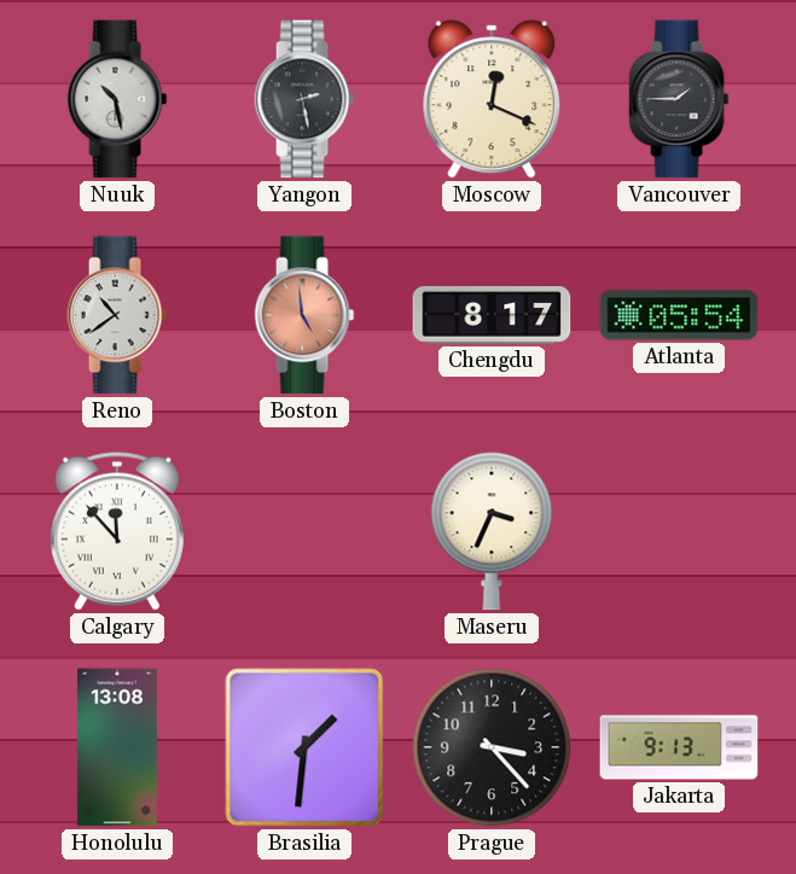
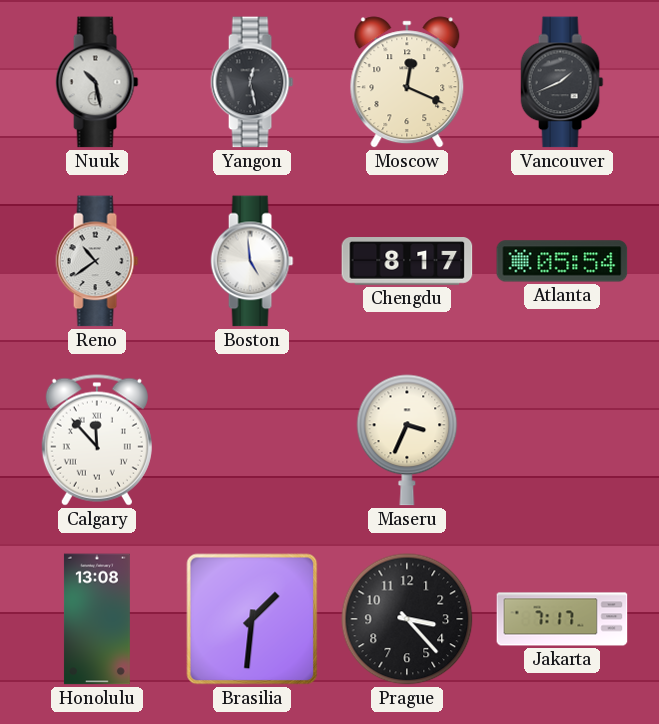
Yangon: 2:28 -> 12:28
Vancouver: 1:45 -> 1:41
Boston dial: salmon -> white
Jakarta: 9:13 -> 7:17
